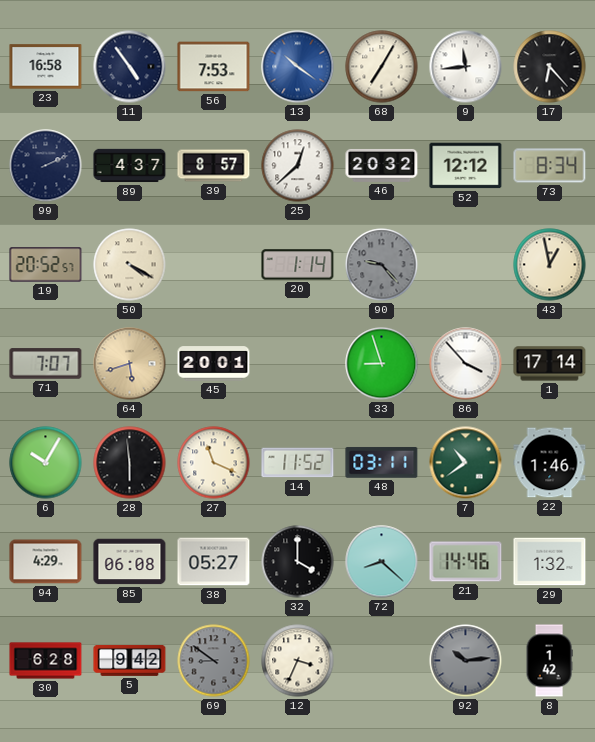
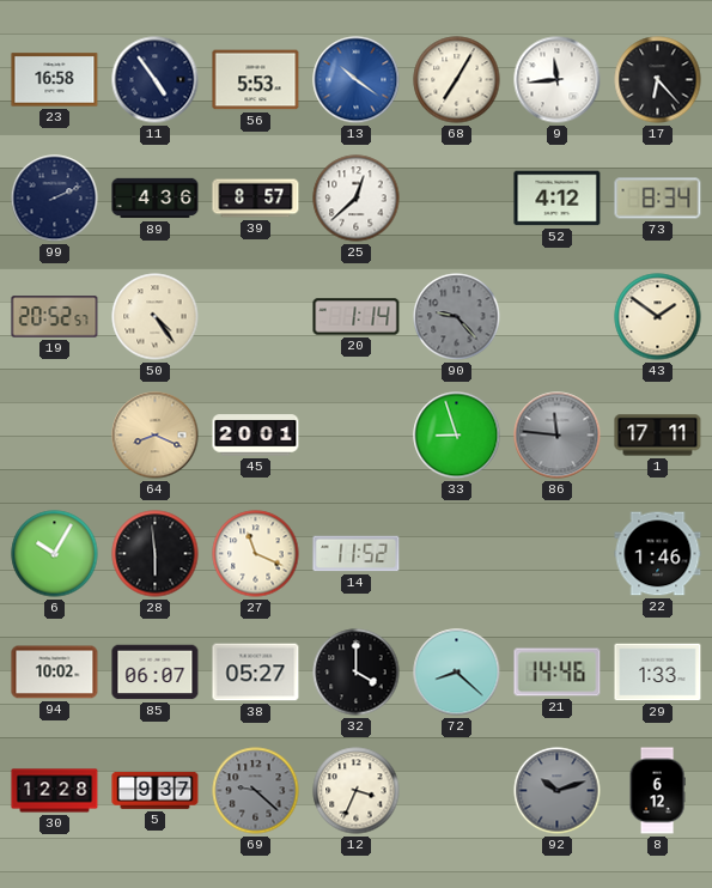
56: 7:53 -> 5:53
89: 4:37 -> 4:36
46: 20:32 -> none
52: 12:12 -> 4:12
50: 4:20 -> 4:24
43: 12:58 -> 1:51
71: 7:07 -> none
64: 5:42 -> 8:19
86: 3:53 -> 11:46
86 dial: white -> grey
1: 17:14 -> 17:11
48: 03:11 -> none
7: 10:39 -> none
94: 4:29 -> 10:02
85: 06:08 -> 06:07
29: 1:32 -> 1:33
30: 6:28 -> 12:28
5: 9:42 -> 9:37
69: 8:51 -> 9:22
92: 10:14 -> 10:12
8: 1:42 -> 6:12
